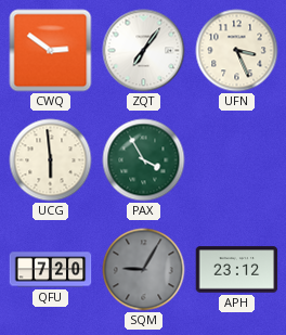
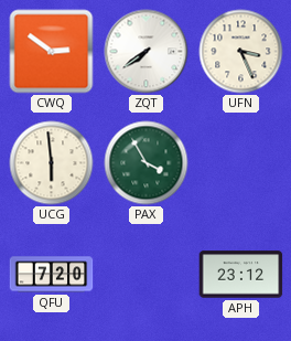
ZQT: 7:06 -> 7:39
SQM: 9:05 -> none
